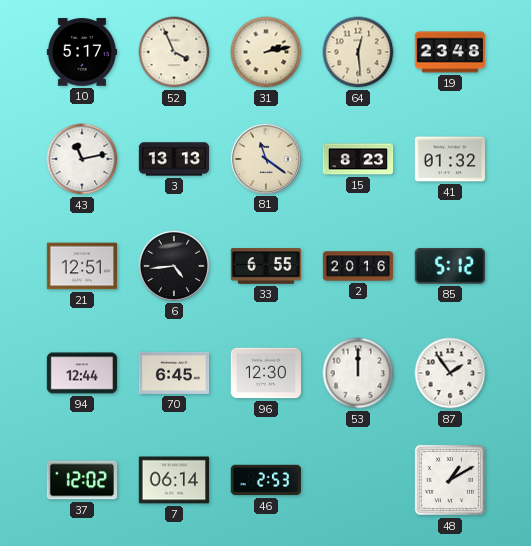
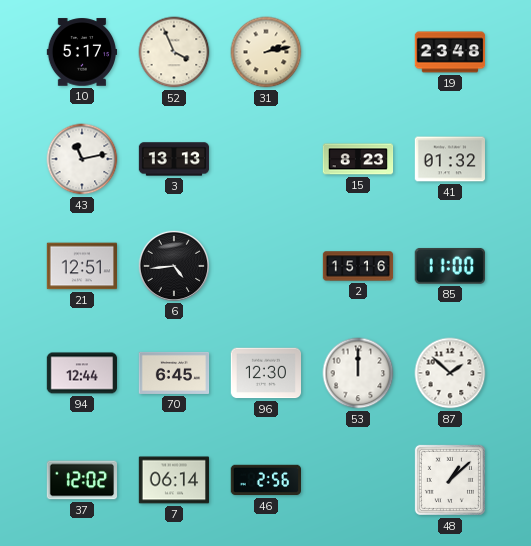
64: 12:29 -> none
81: 11:21 -> none
33: 6:55 -> none
2: 20:16 -> 15:16
85: 5:12 -> 11:00
87: 1:54 -> 1:52
46: 2:53 -> 2:56
48: 1:10 -> 1:08
